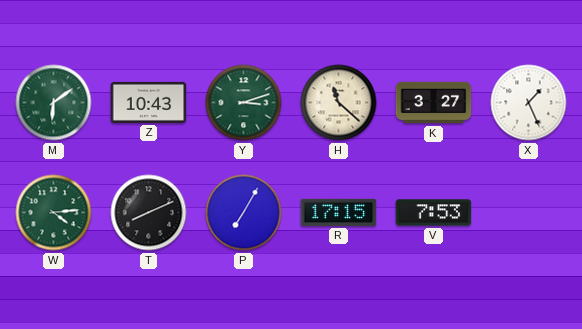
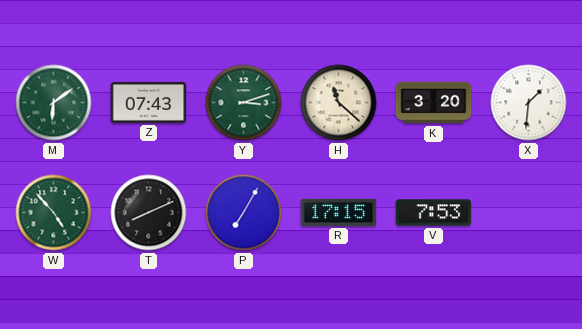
Z: 10:43 -> 07:43
K: 3:27 -> 3:20
X: 1:26 -> 1:31
W: 4:14 -> 4:53
